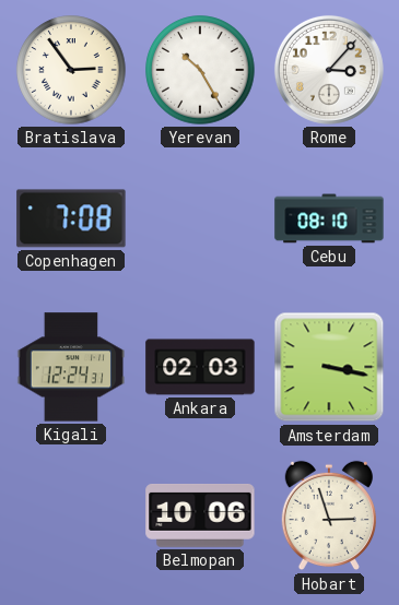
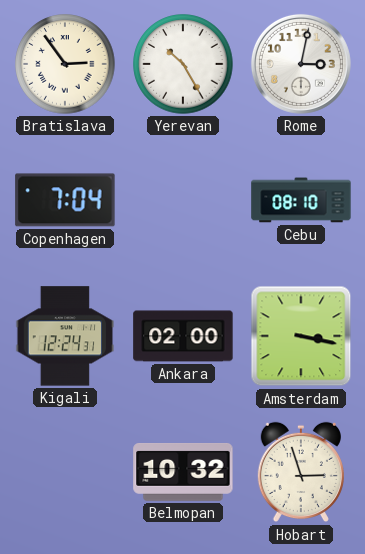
Rome: 3:07 -> 3:02
Copenhagen: 7:08 -> 7:04
Ankara: 02:03 -> 02:00
Belmopan: 10:06 -> 10:32
